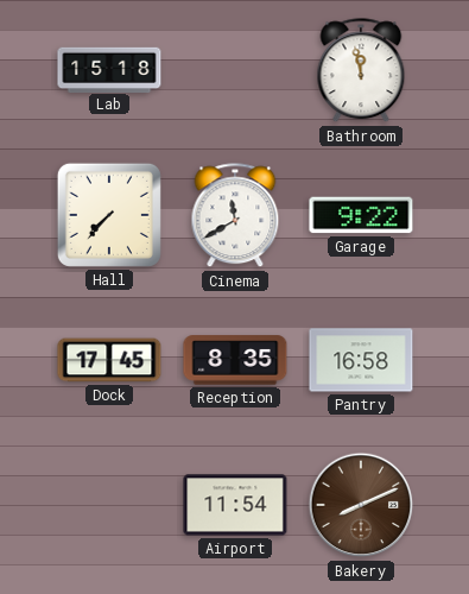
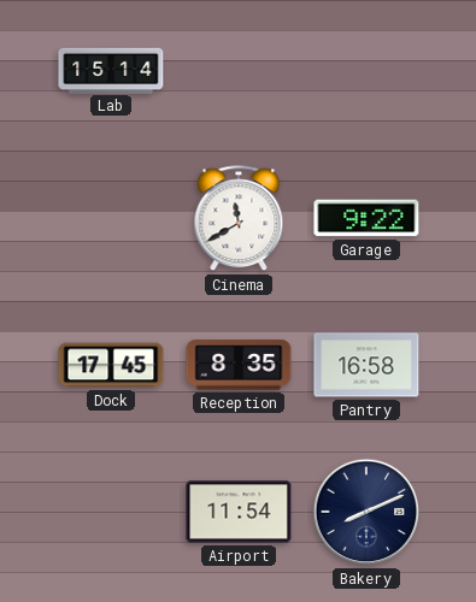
Lab: 15:18 -> 15:14
Bathroom: 11:58 -> none
Hall: 7:37 -> none
Bakery dial: brown -> navy
